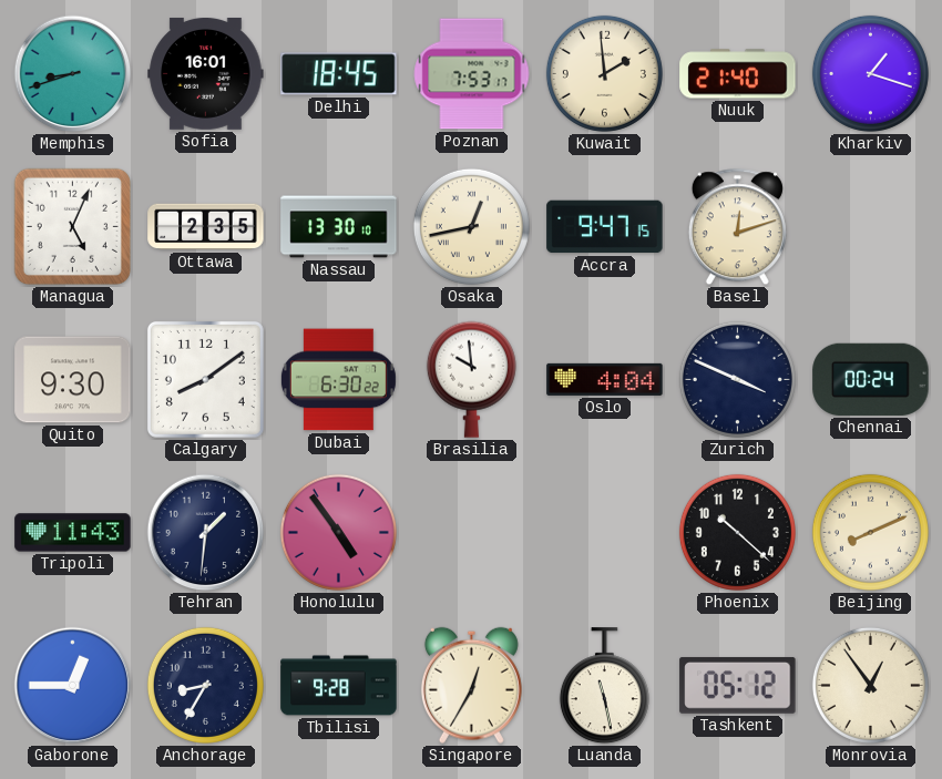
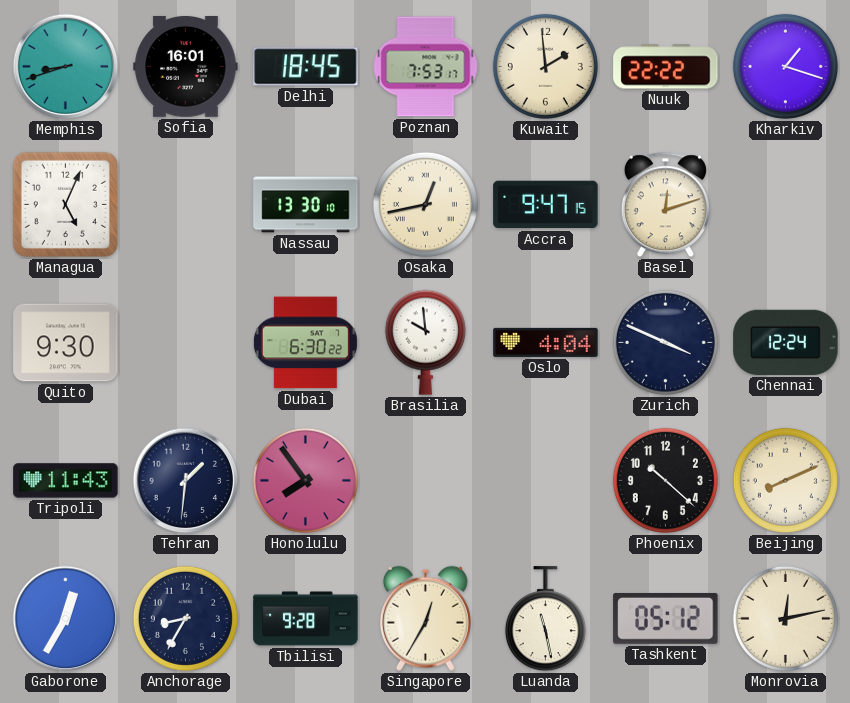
Nuuk: 21:40 -> 22:22
Ottawa: 2:35 -> none
Calgary: 8:09 -> none
Chennai: 00:24 -> 12:24
Honolulu: 4:54 -> 7:54
Gaborone: 12:45 -> 12:35
Monrovia: 12:54 -> 12:13
